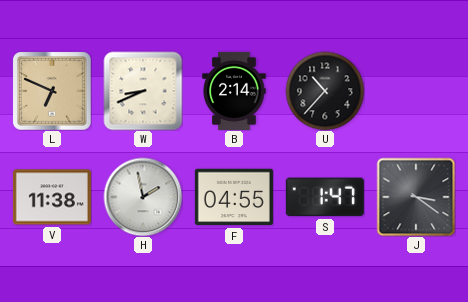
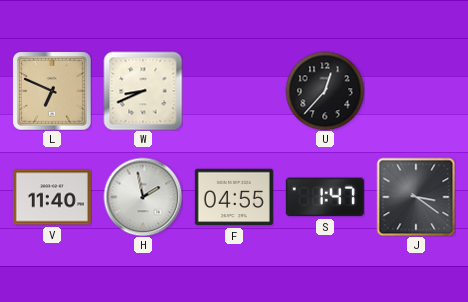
B: 2:14 -> none
U: 10:37 -> 12:37
V: 11:38 -> 11:40
